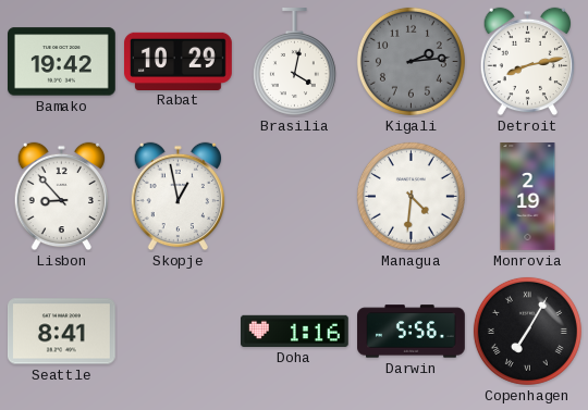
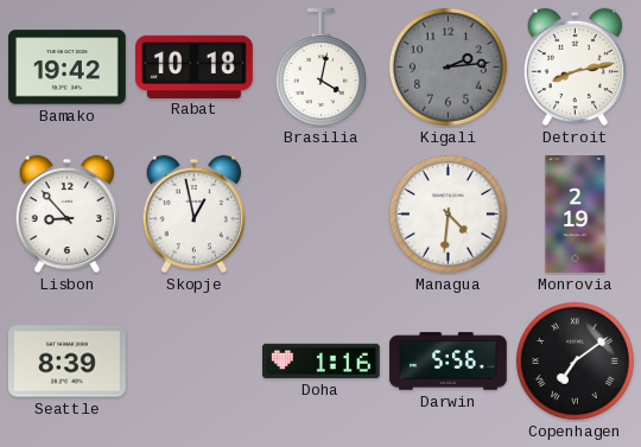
Rabat: 10:29 -> 10:18
Seattle: 8:41 -> 8:39
Copenhagen: 7:05 -> 7:09
